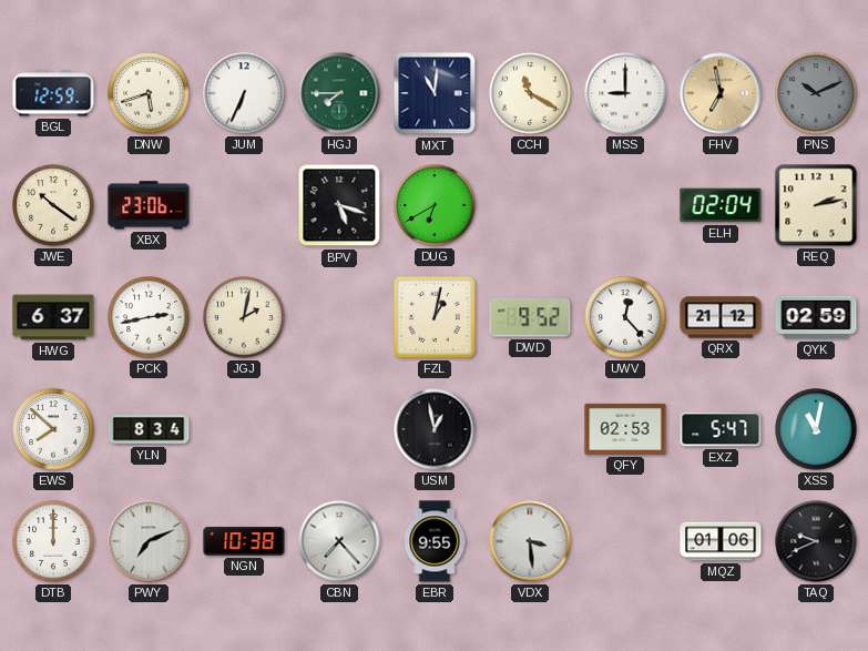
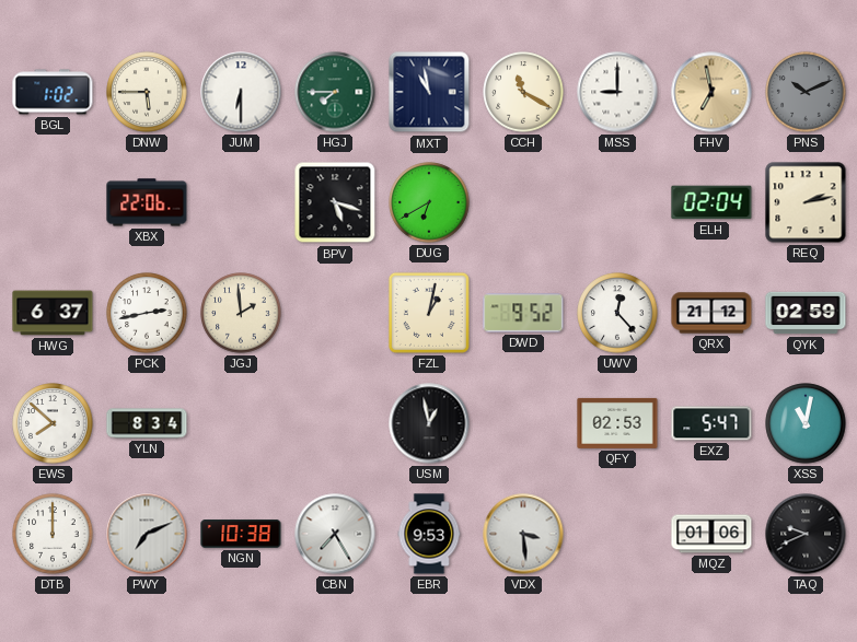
BGL: 12:59 -> 1:02
DNW: 5:42 -> 5:45
JUM: 6:34 -> 6:30
MXT: 11:01 -> 10:58
JWE: 10:21 -> none
XBX: 23:06 -> 22:06
JGJ: 2:02 -> 1:59
CBN: 7:23 -> 7:25
EBR: 9:55 -> 9:53
